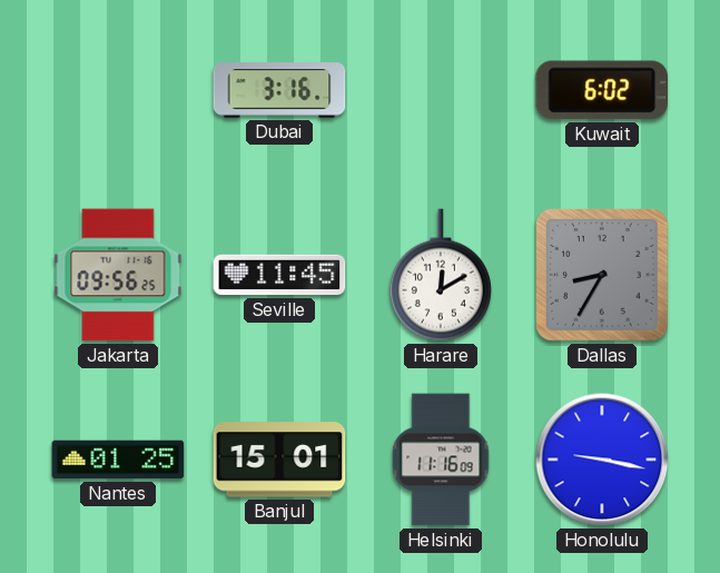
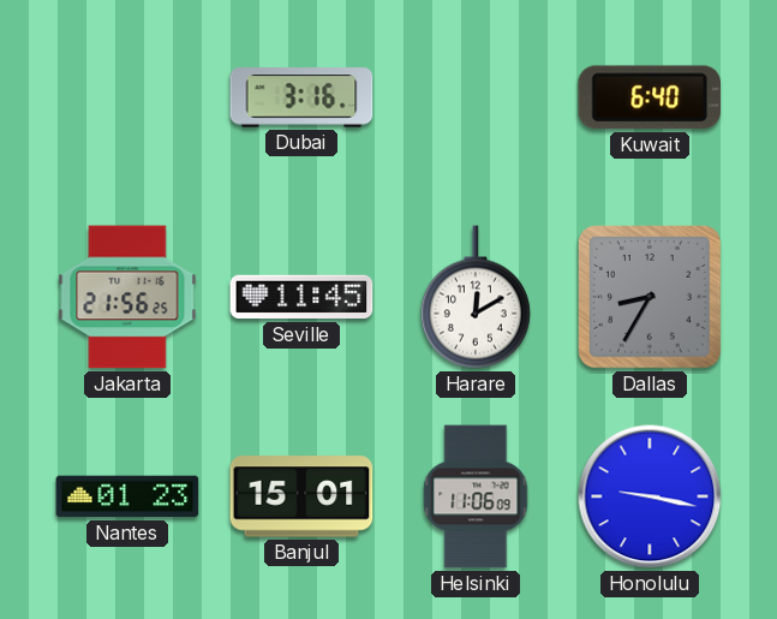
Kuwait: 6:02 -> 6:40
Jakarta: 09:56 -> 21:56
Nantes: 01:25 -> 01:23
Helsinki: 11:16 -> 11:06
